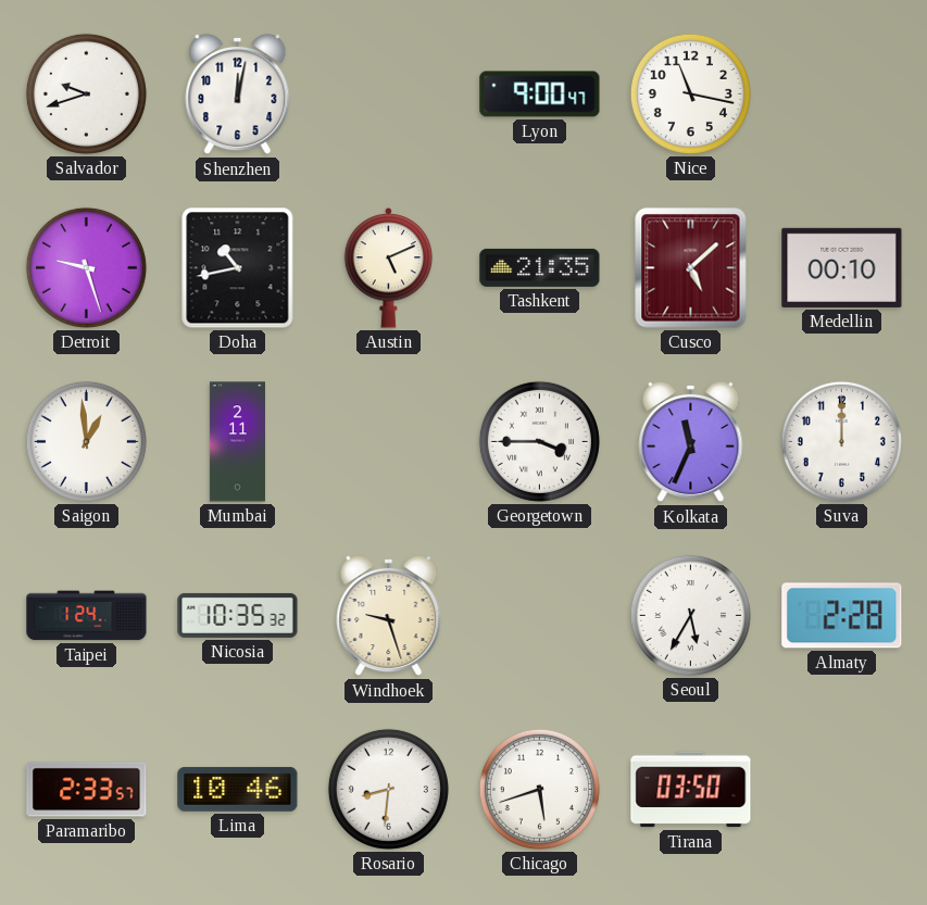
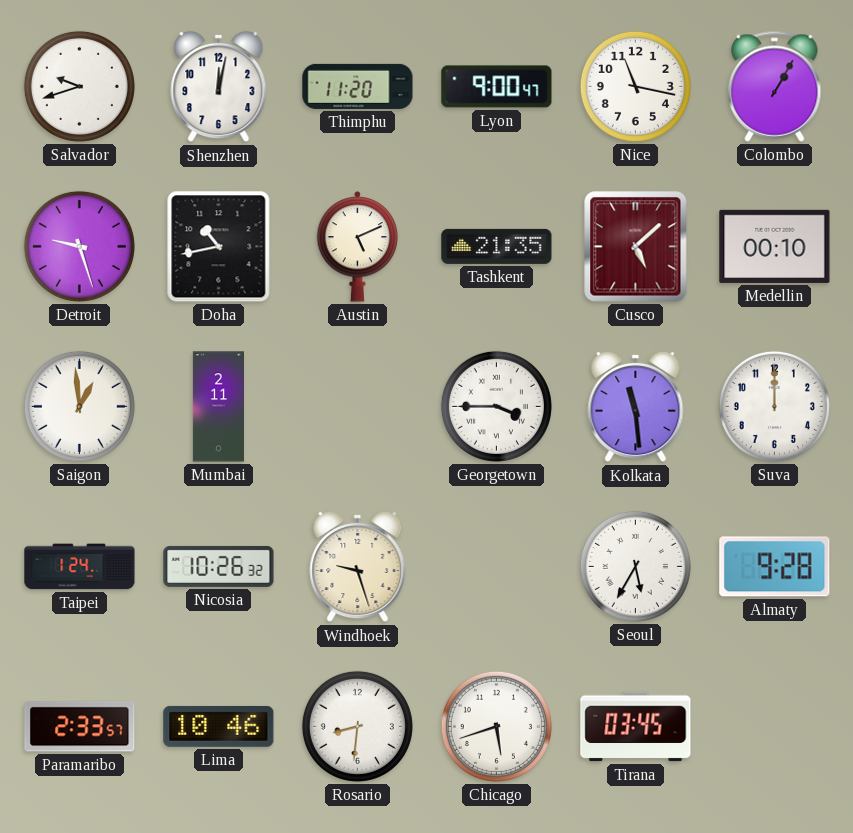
Thimphu: none -> 11:20
Colombo: none -> 1:05
Kolkata: 11:34 -> 11:29
Nicosia: 10:35 -> 10:26
Almaty: 2:28 -> 9:28
Tirana: 03:50 -> 03:45
